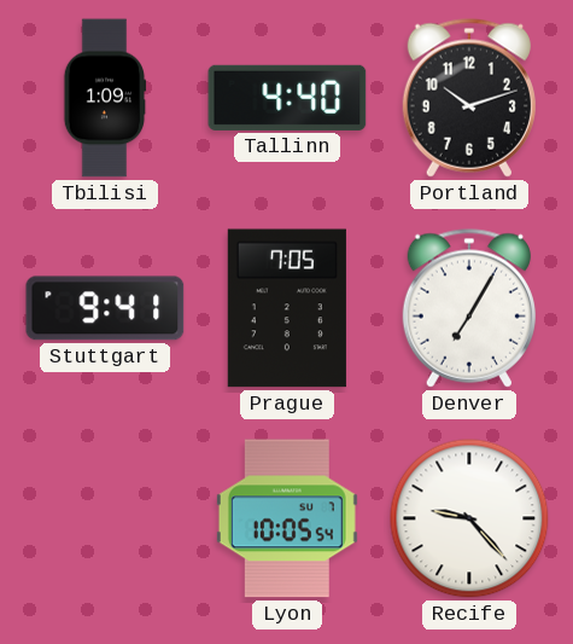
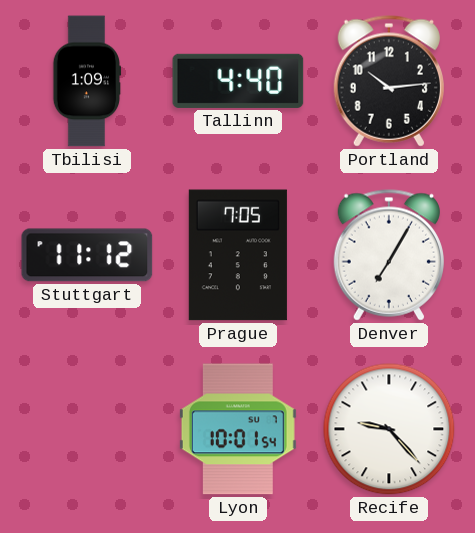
Portland: 10:12 -> 10:14
Stuttgart: 9:41 -> 11:12
Lyon: 10:05 -> 10:01
